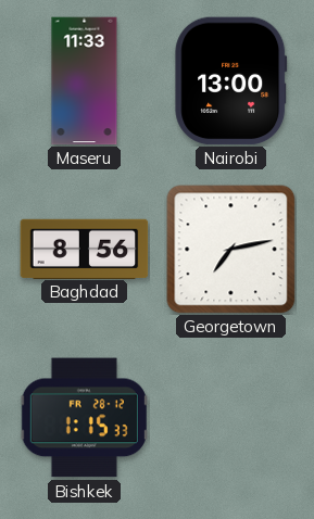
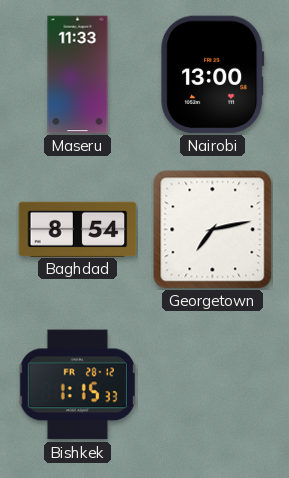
Baghdad: 8:56 -> 8:54
